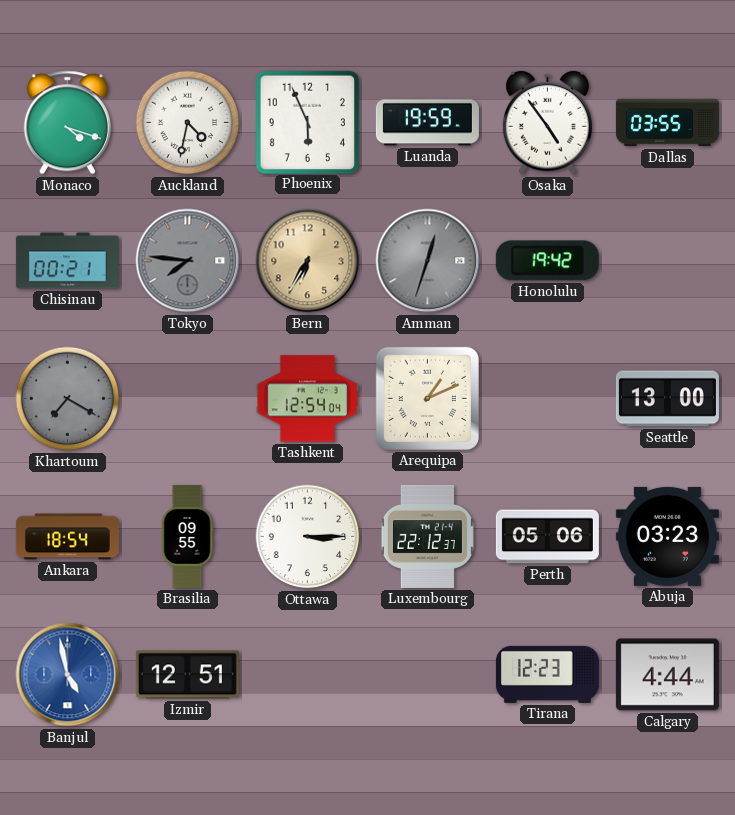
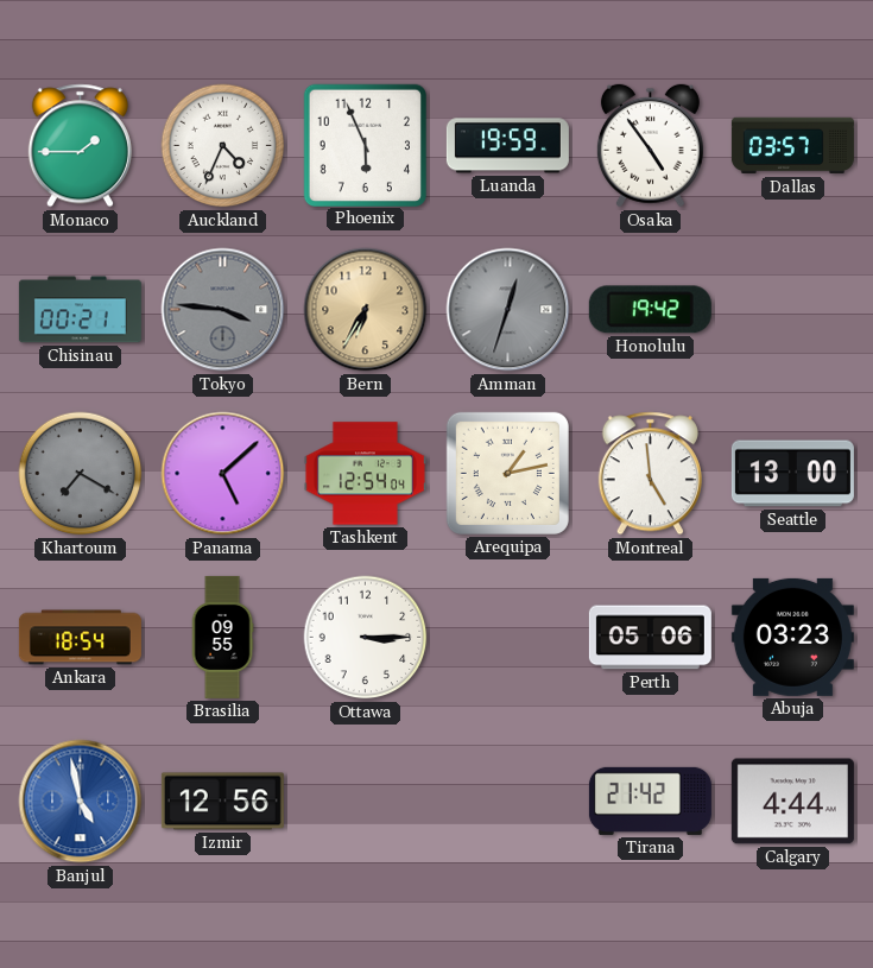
Monaco: 4:18 -> 1:45
Auckland: 4:32 -> 4:34
Dallas: 03:55 -> 03:57
Tokyo: 7:46 -> 3:46
Panama: none -> 5:08
Arequipa: 1:11 -> 1:13
Montreal: none -> 4:59
Luxembourg: 22:12 -> none
Izmir: 12:51 -> 12:56
Tirana: 12:23 -> 21:42
